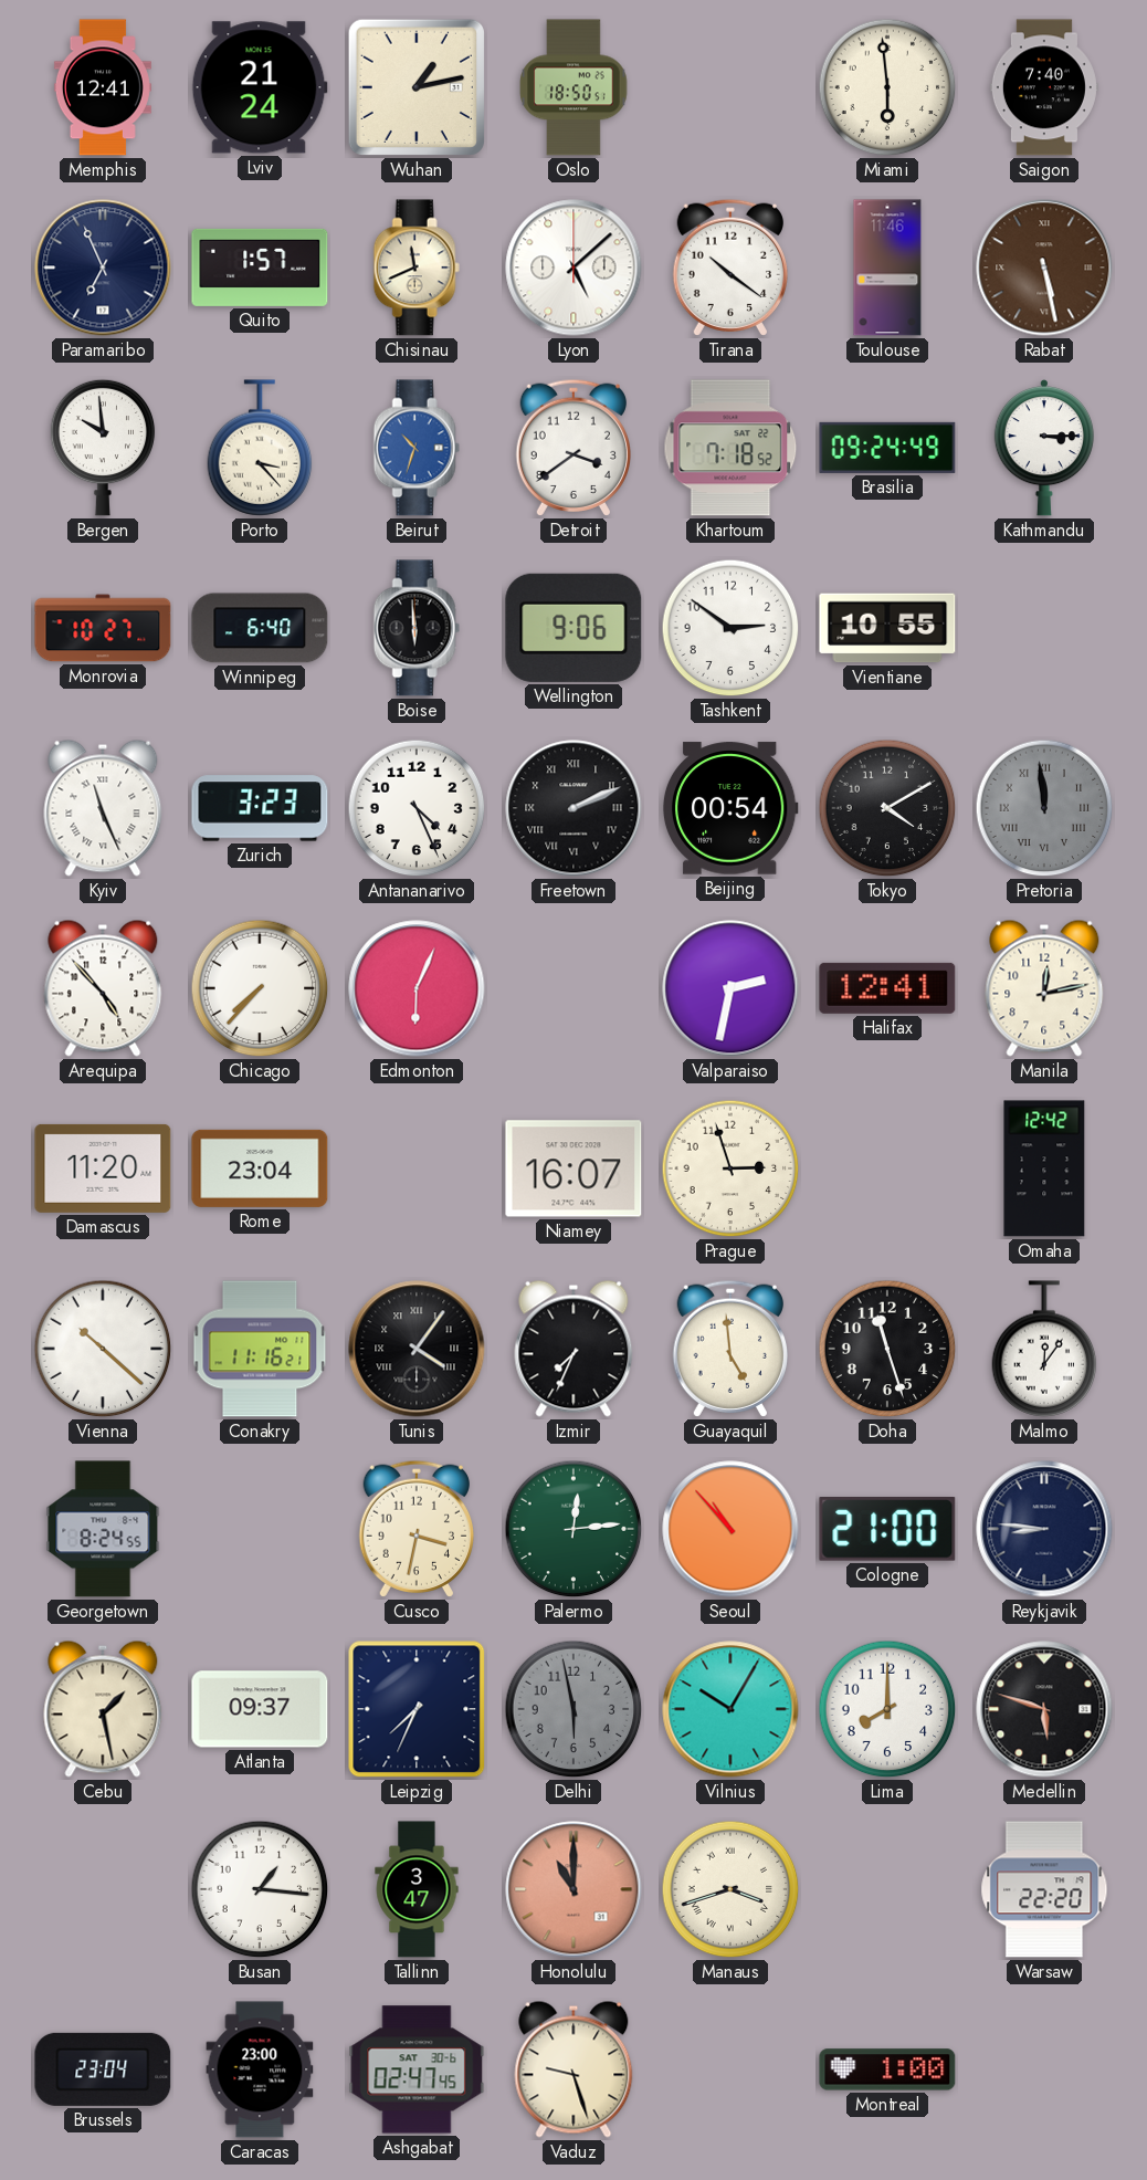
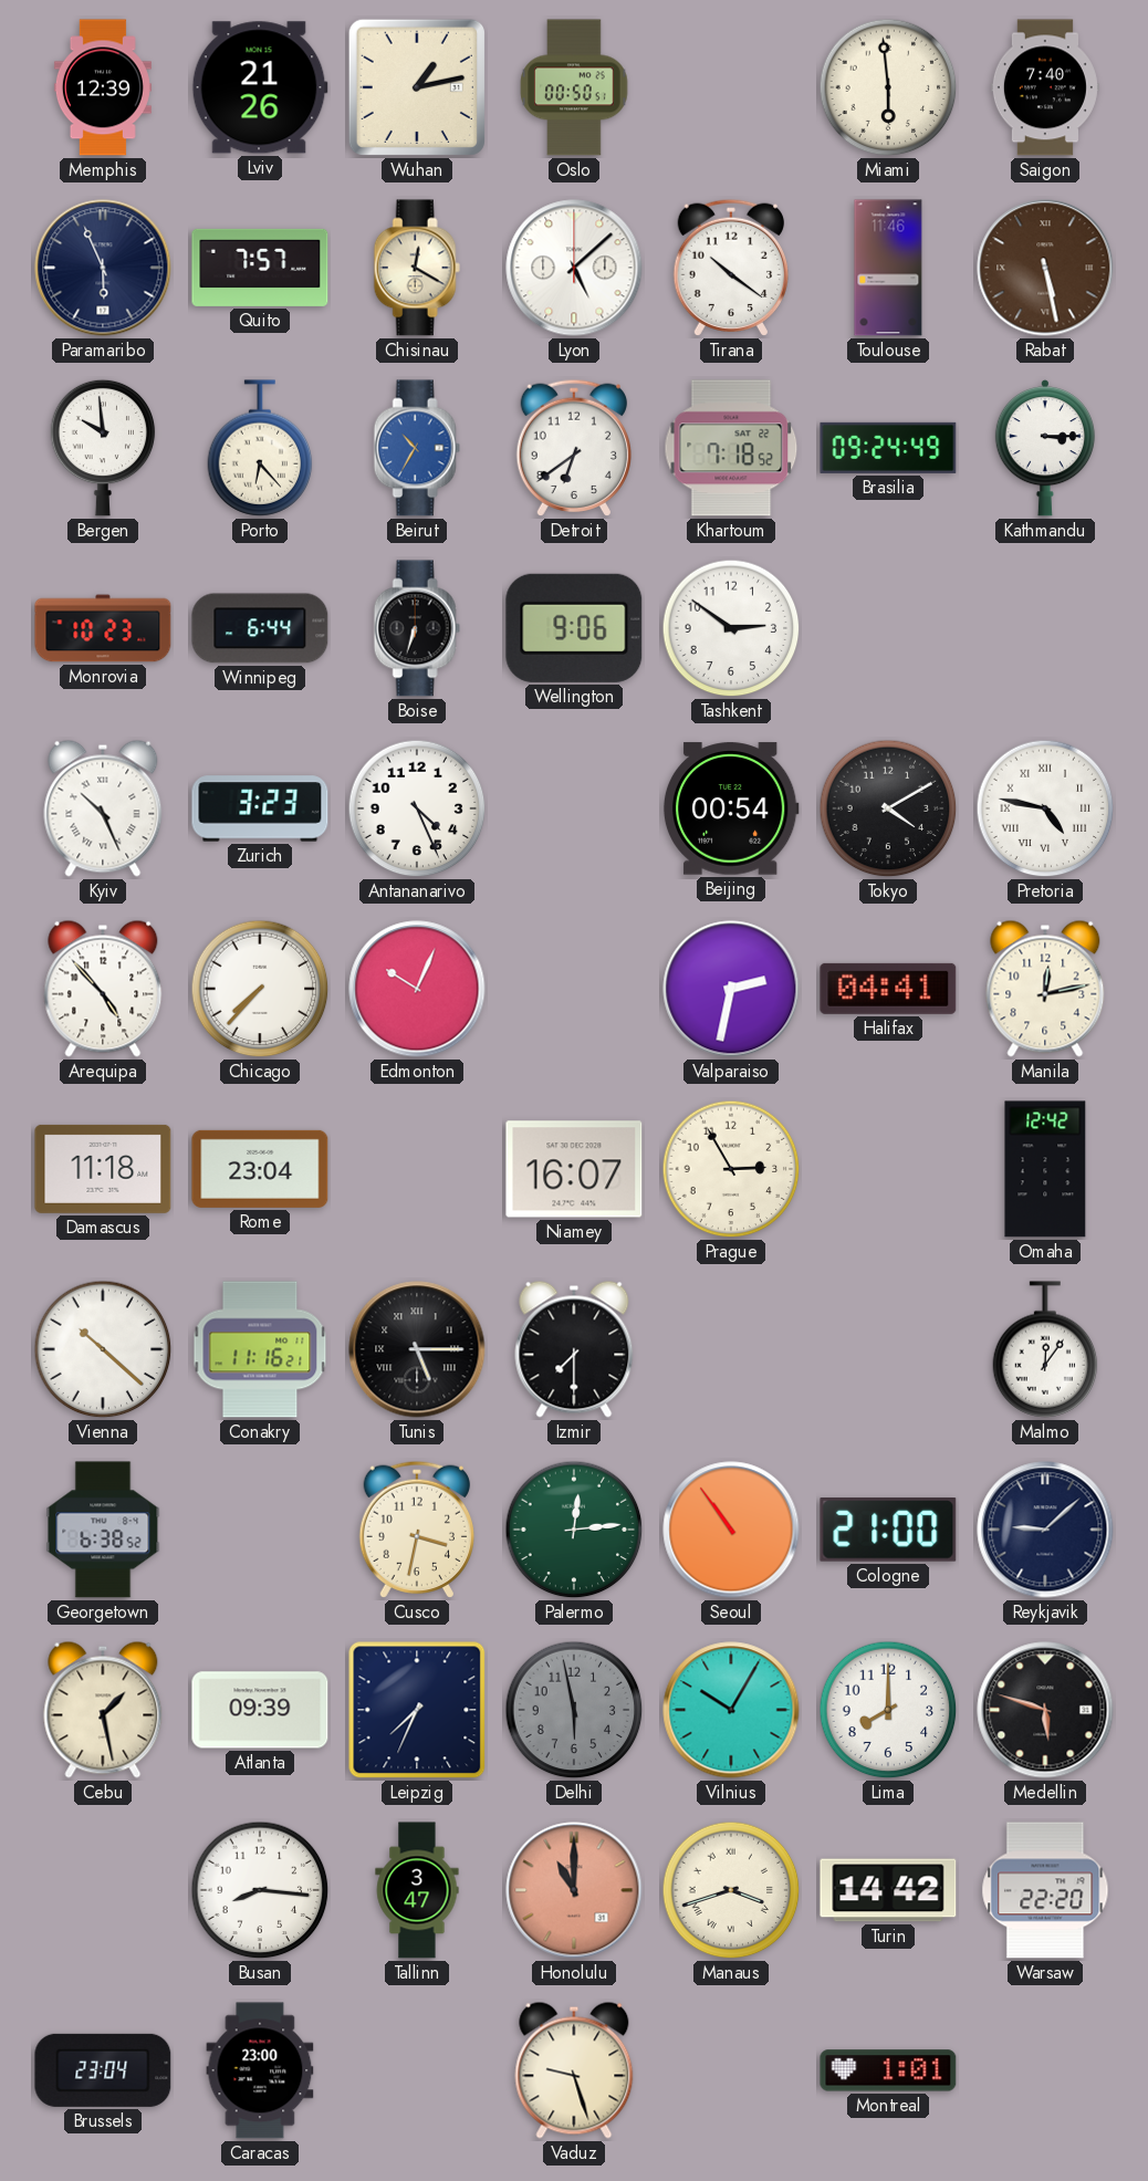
Memphis: 12:41 -> 12:39
Lviv: 21:24 -> 21:26
Oslo: 18:50 -> 00:50
Paramaribo: 6:56 -> 5:56
Quito: 1:57 -> 7:57
Chisinau: 11:41 -> 12:20
Porto: 3:23 -> 6:23
Beirut: 10:33 -> 10:35
Detroit: 3:39 -> 6:39
Monrovia: 10:27 -> 10:23
Winnipeg: 6:40 -> 6:44
Boise: 5:59 -> 6:33
Vientiane: 10:55 -> none
Kyiv: 11:26 -> 10:26
Freetown: 2:11 -> none
Pretoria: 11:59 -> 4:47
Pretoria dial: grey -> white
Edmonton: 6:04 -> 10:04
Halifax: 12:41 -> 04:41
Damascus: 11:20 -> 11:18
Prague: 2:57 -> 2:55
Tunis: 4:06 -> 5:15
Izmir: 7:34 -> 7:30
Guayaquil: 4:59 -> none
Doha: 11:27 -> none
Georgetown: 8:24 -> 6:38
Seoul: 10:53 -> 10:54
Reykjavik: 8:46 -> 9:08
Atlanta: 09:37 -> 09:39
Busan: 1:16 -> 8:16
Turin: none -> 14:42
Ashgabat: 02:47 -> none
Montreal: 1:00 -> 1:01
